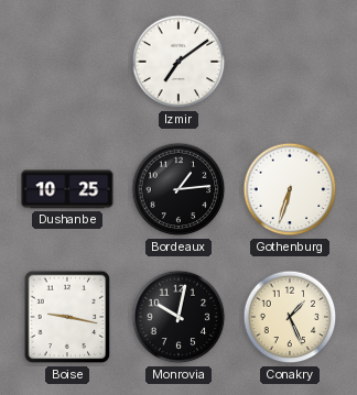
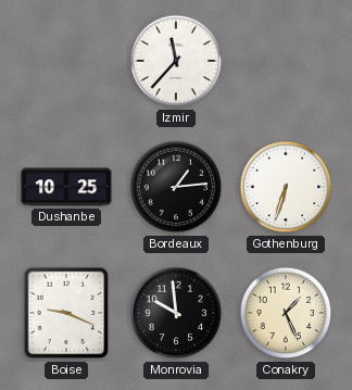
Izmir: 7:09 -> 11:37
Boise: 9:17 -> 9:19
Monrovia: 10:02 -> 9:59
